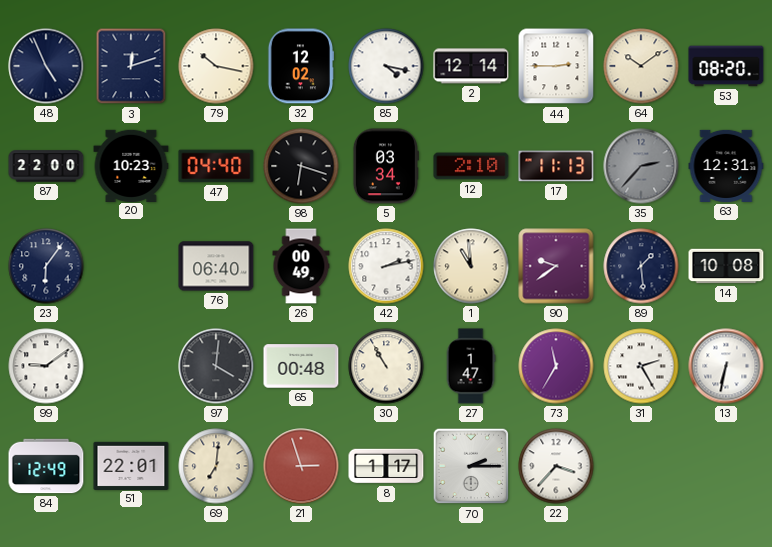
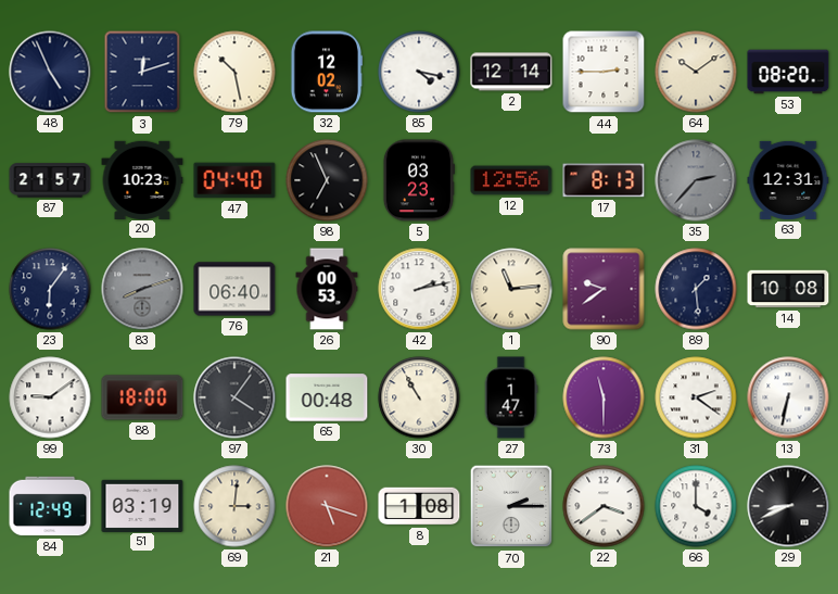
79: 10:17 -> 10:28
87: 22:00 -> 21:57
98: 6:18 -> 6:56
5: 03:34 -> 03:23
12: 2:10 -> 12:56
17: 11:13 -> 8:13
83: none -> 8:12
26: 00:49 -> 00:53
1: 10:59 -> 11:14
88: none -> 18:00
97: 4:01 -> 4:06
73: 11:35 -> 11:30
31: 2:25 -> 2:21
51: 22:01 -> 03:19
69: 7:01 -> 3:01
21: 2:57 -> 5:18
8: 1:17 -> 1:08
22: 3:37 -> 3:39
66: none -> 4:00
29: none -> 8:41
